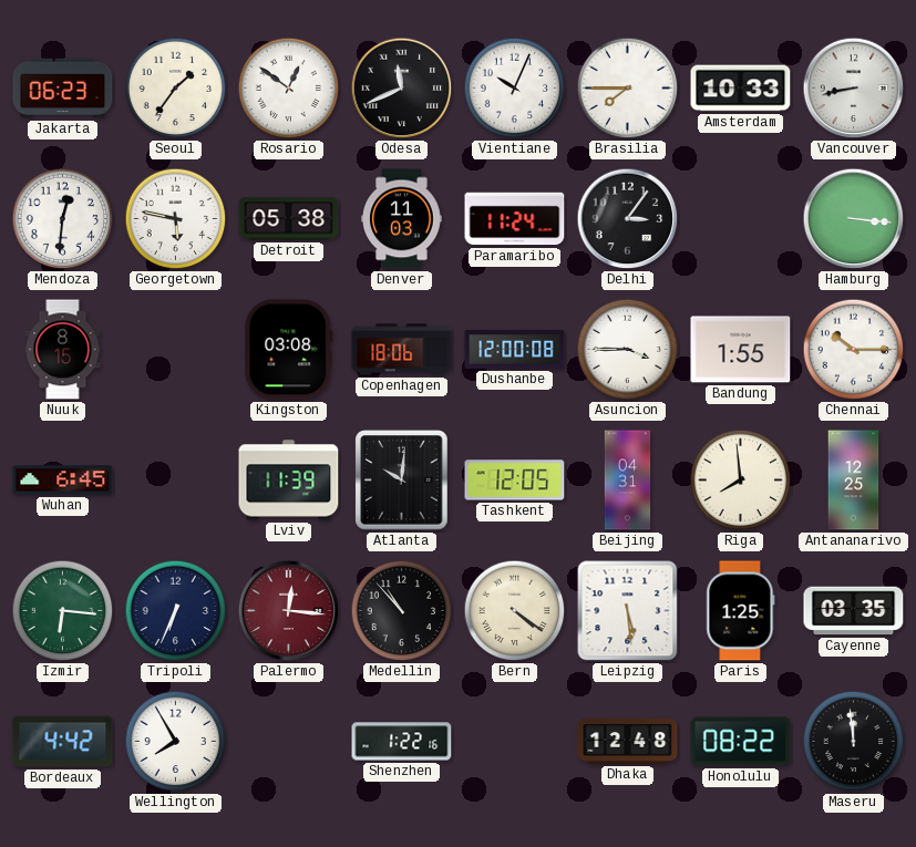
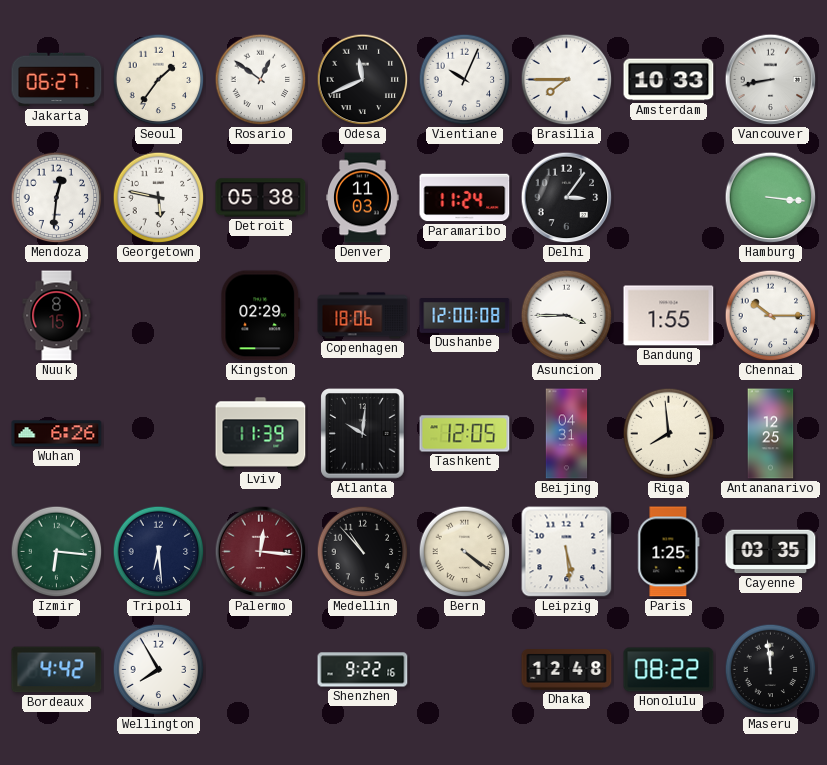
Jakarta: 06:23 -> 06:27
Kingston: 03:08 -> 02:29
Wuhan: 6:45 -> 6:26
Tripoli: 6:34 -> 6:29
Shenzhen: 1:22 -> 9:22
